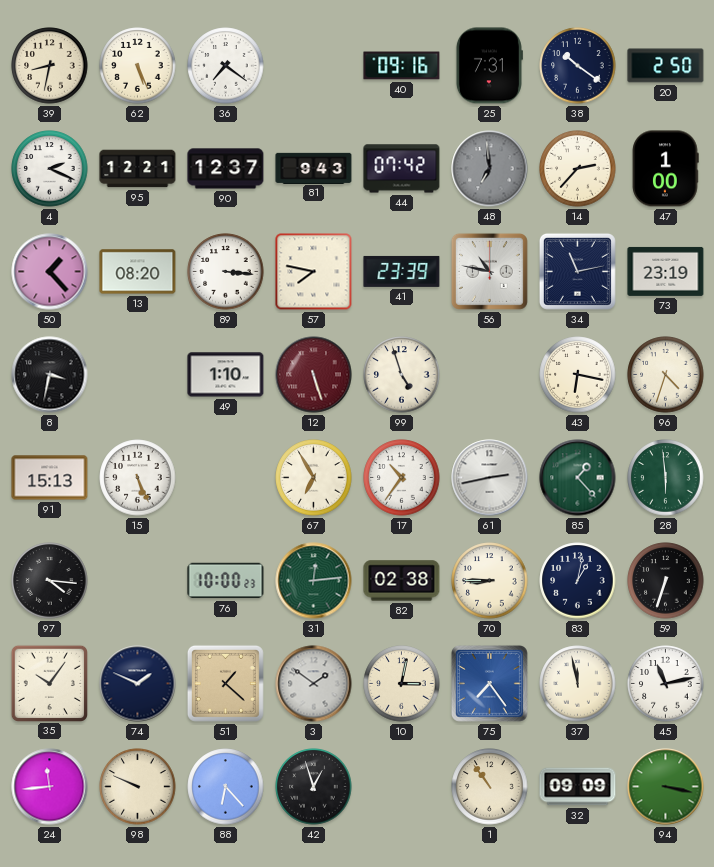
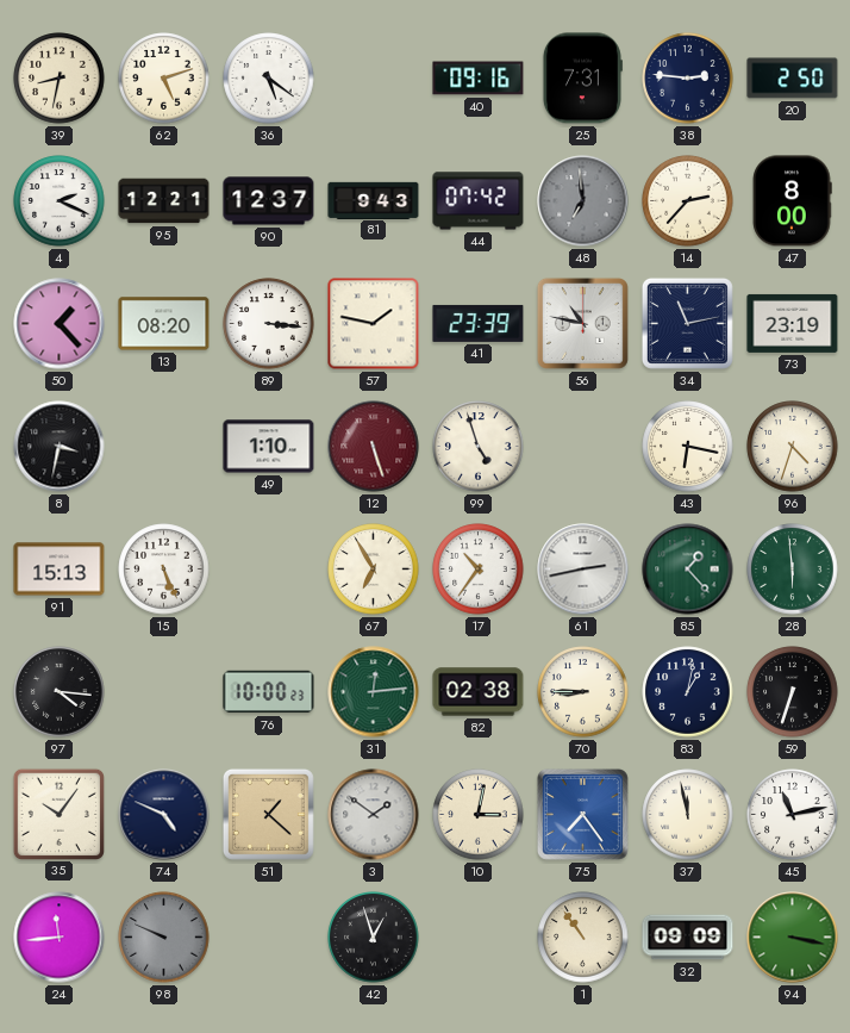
62: 5:26 -> 5:12
36: 7:21 -> 5:21
38: 10:21 -> 2:46
47: 1:00 -> 8:00
57: 7:47 -> 1:47
74: 1:49 -> 4:49
98 dial: cream -> grey
88: 6:23 -> none
